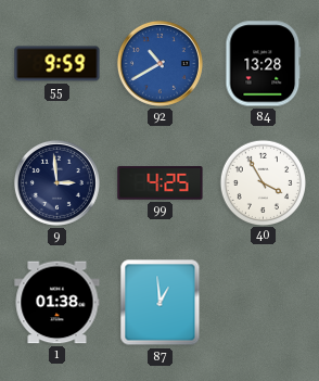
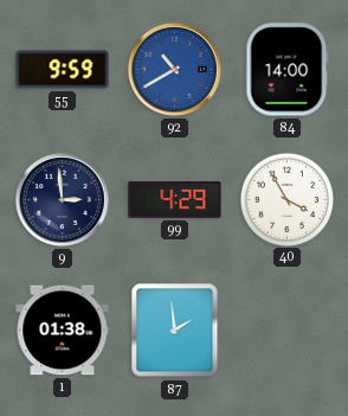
84: 13:28 -> 14:00
99: 4:25 -> 4:29
87: 12:59 -> 1:59
